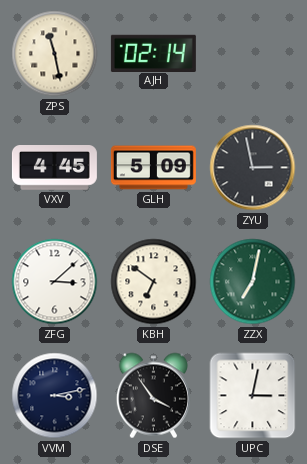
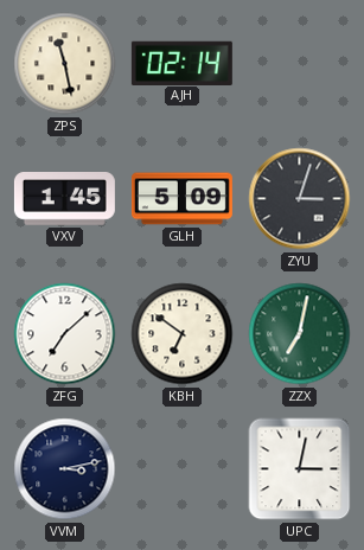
VXV: 4:45 -> 1:45
ZYU: 2:58 -> 3:03
ZFG: 3:08 -> 7:08
DSE: 3:54 -> none
